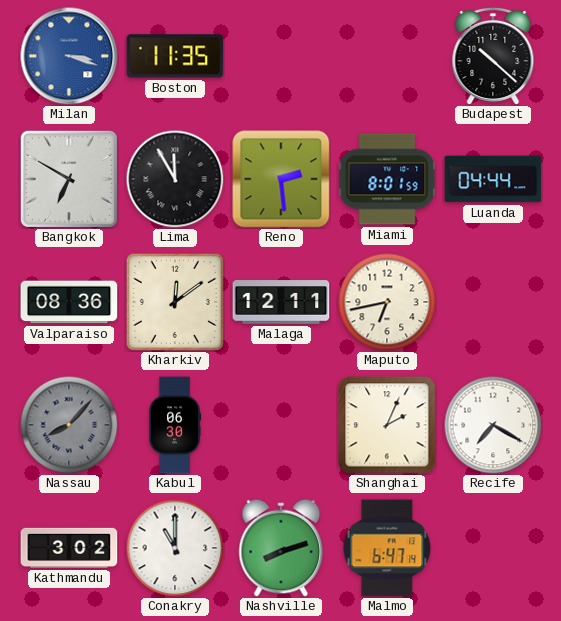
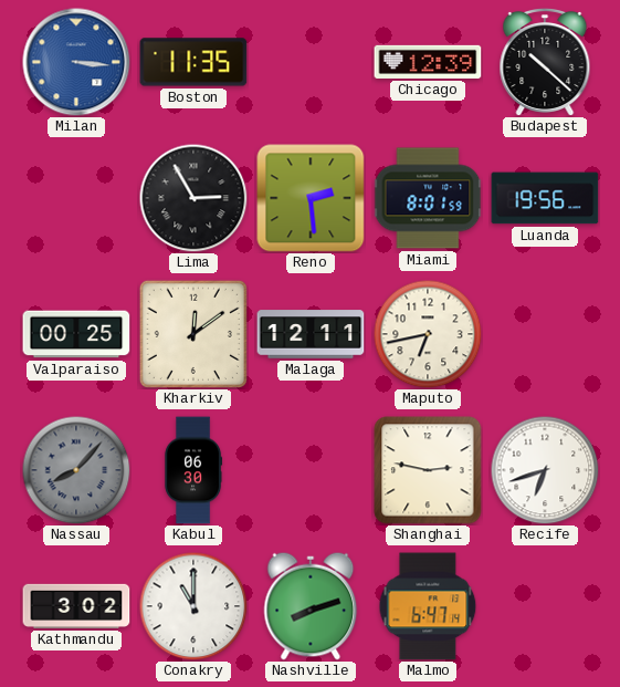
Milan: 3:18 -> 3:16
Chicago: none -> 12:39
Bangkok: 6:50 -> none
Lima: 11:55 -> 2:55
Luanda: 04:44 -> 19:56
Valparaiso: 08:36 -> 00:25
Shanghai: 2:04 -> 2:47
Recife: 7:20 -> 6:42
